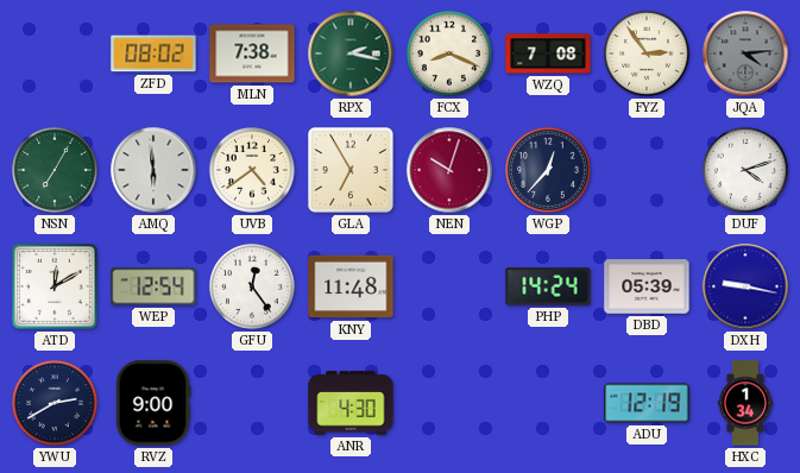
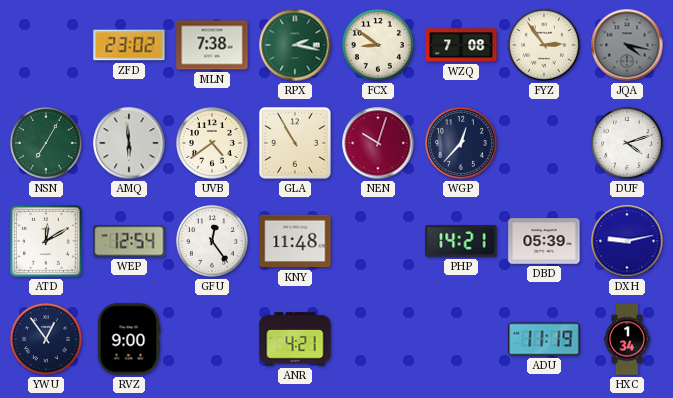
ZFD: 08:02 -> 23:02
FCX: 8:19 -> 8:51
JQA: 4:14 -> 4:17
GLA: 6:55 -> 10:55
PHP: 14:24 -> 14:21
DXH: 9:17 -> 9:13
YWU: 2:40 -> 12:54
ANR: 4:30 -> 4:21
ADU: 12:19 -> 11:19
